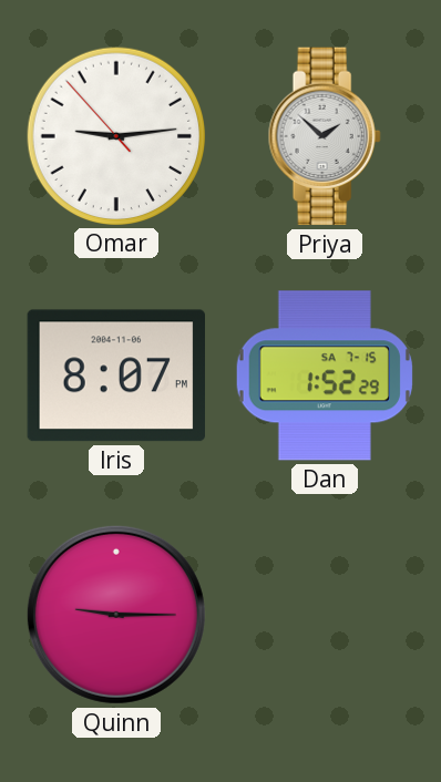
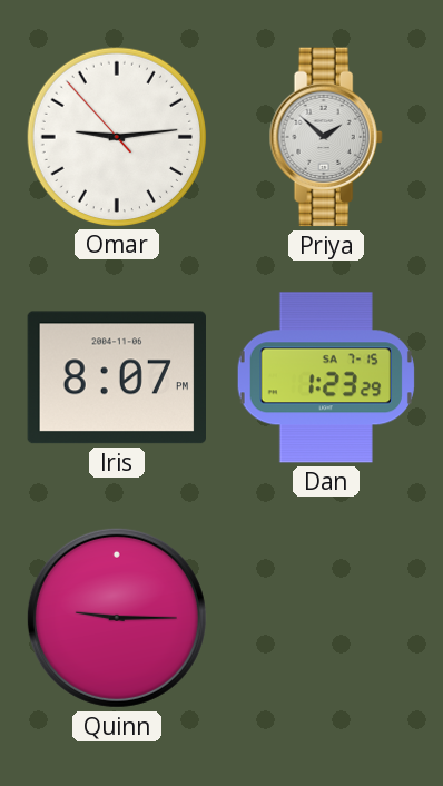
Dan: 1:52 -> 1:23
